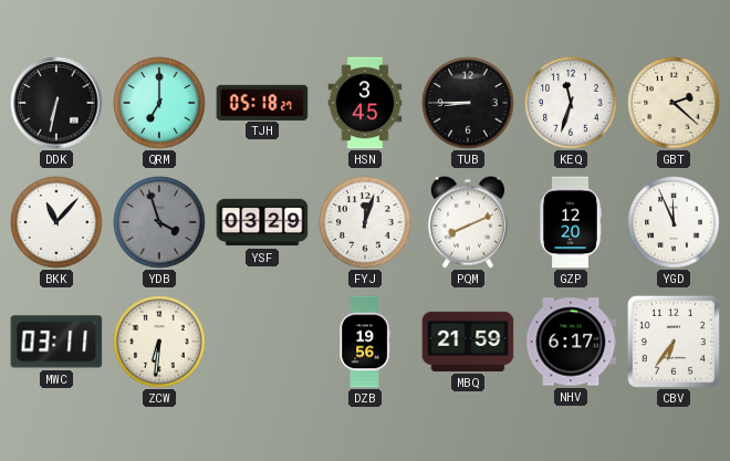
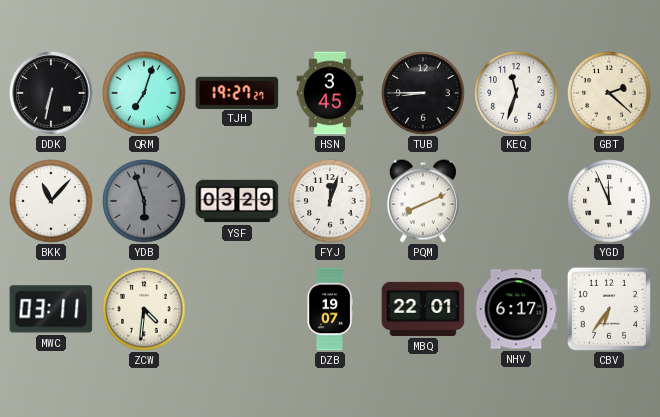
QRM: 7:00 -> 7:03
TJH: 05:18 -> 19:27
YDB: 3:57 -> 5:57
GZP: 12:20 -> none
ZCW: 6:31 -> 4:31
DZB: 19:56 -> 19:07
MBQ: 21:59 -> 22:01
